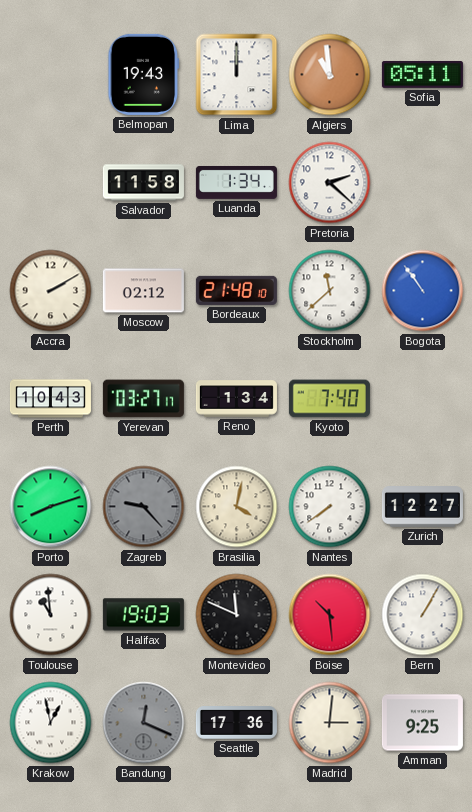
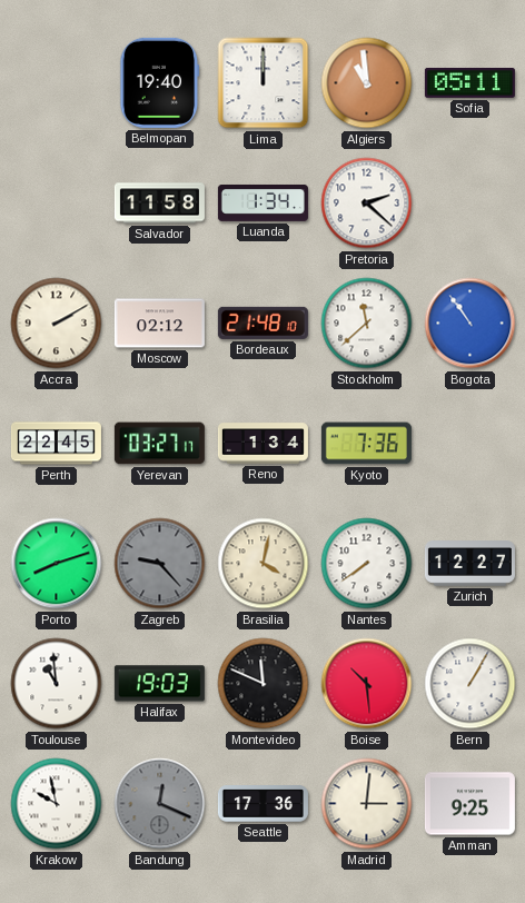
Belmopan: 19:43 -> 19:40
Perth: 10:43 -> 22:45
Kyoto: 7:40 -> 7:36
Krakow: 12:58 -> 9:58
